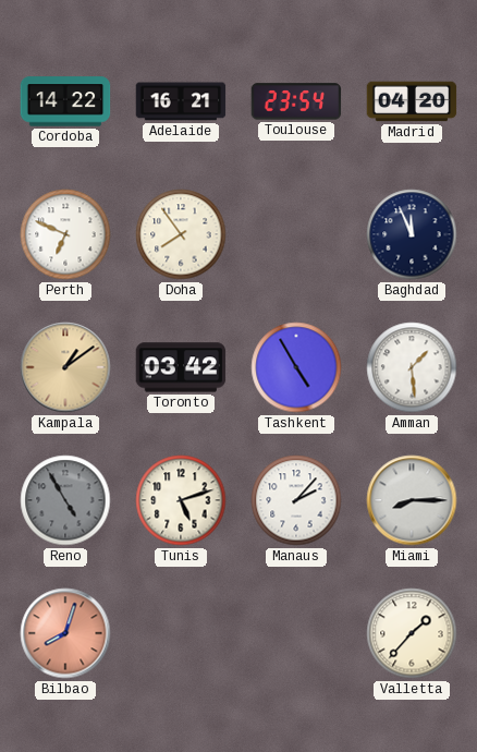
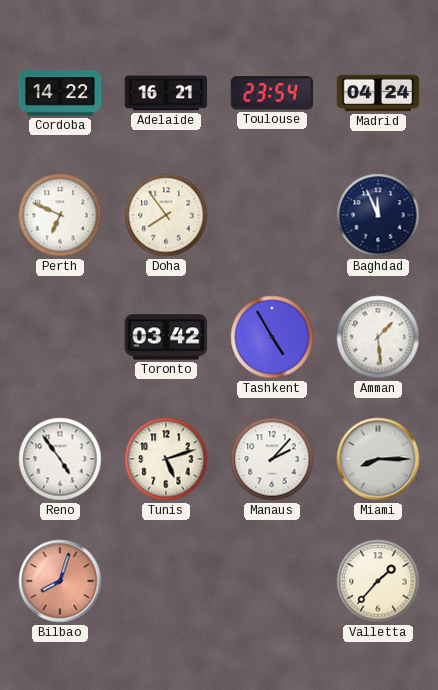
Madrid: 04:20 -> 04:24
Kampala: 1:09 -> none
Reno: 4:55 -> 4:54
Reno dial: grey -> white
